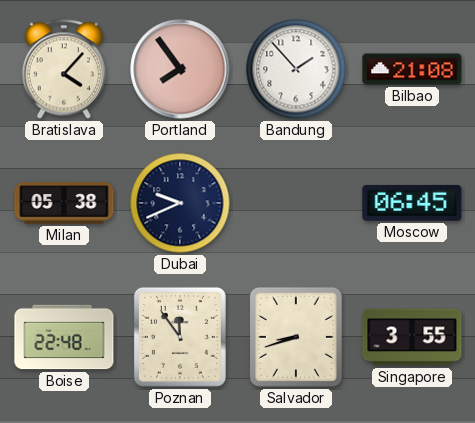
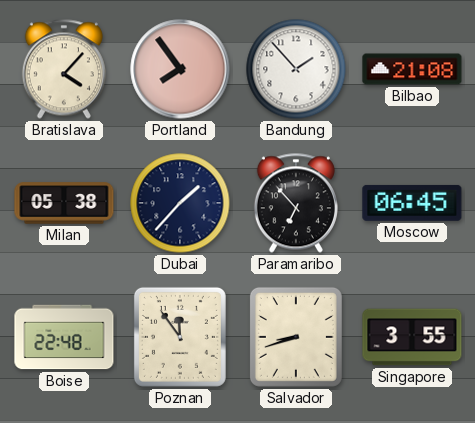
Dubai: 9:41 -> 1:37
Paramaribo: none -> 6:53
